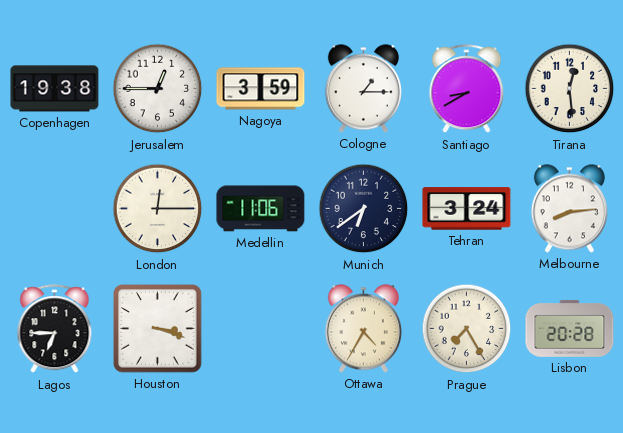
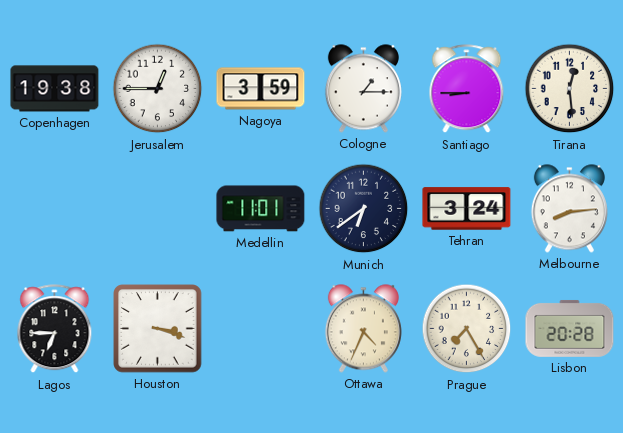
Santiago: 8:40 -> 8:45
London: 12:15 -> none
Medellin: 11:06 -> 11:01
Ottawa: 4:35 -> 4:34
